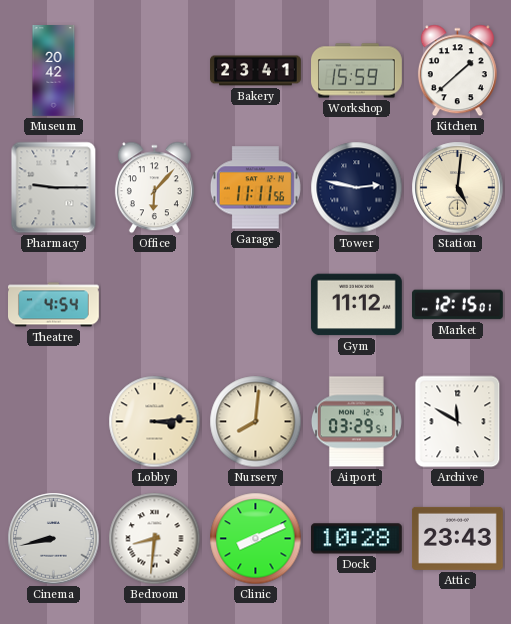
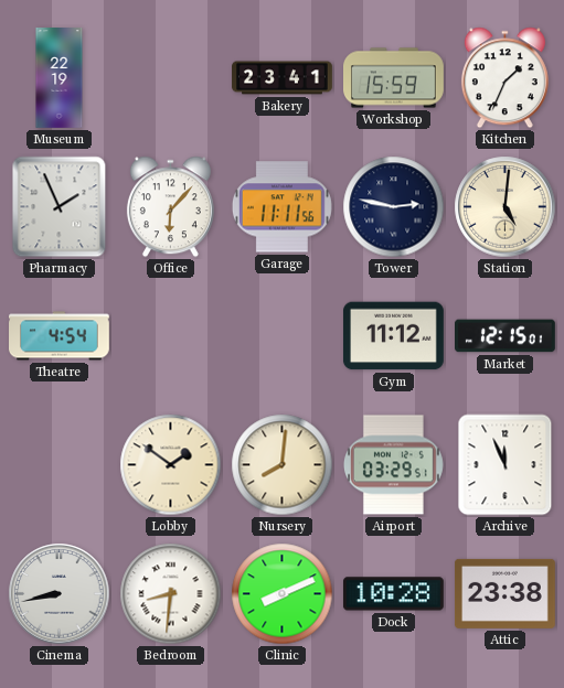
Museum: 20:42 -> 22:19
Kitchen: 1:38 -> 1:34
Pharmacy: 9:15 -> 1:56
Lobby: 3:14 -> 1:51
Archive: 11:50 -> 11:56
Attic: 23:43 -> 23:38
